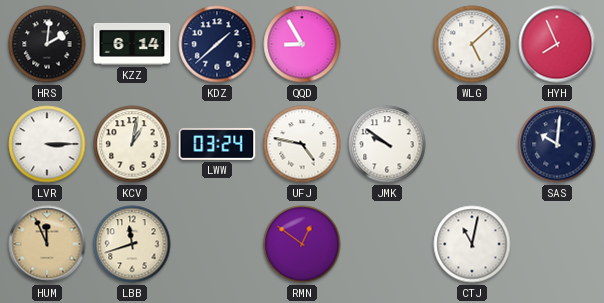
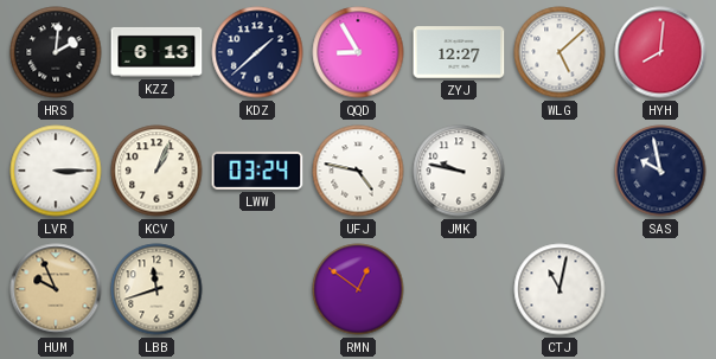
KZZ: 6:14 -> 6:13
ZYJ: none -> 12:27
HYH: 7:56 -> 8:01
KCV: 1:02 -> 1:04
JMK: 9:51 -> 9:47
SAS: 10:01 -> 9:58
HUM: 11:56 -> 9:56
